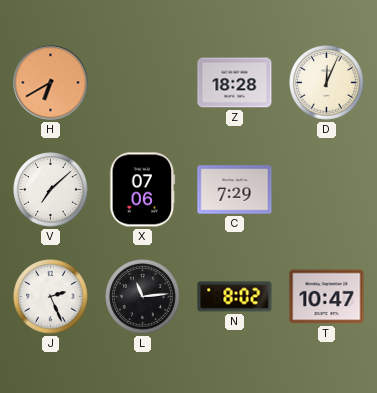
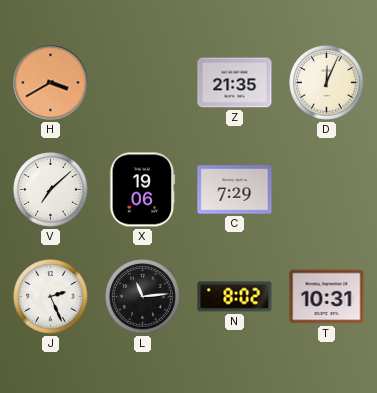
H: 6:40 -> 3:40
Z: 18:28 -> 21:35
X: 07:06 -> 19:06
T: 10:47 -> 10:31
